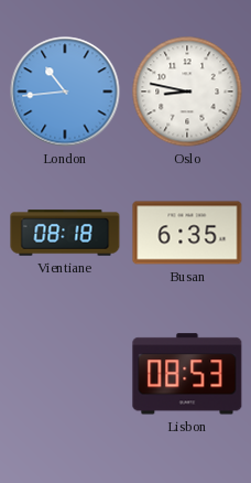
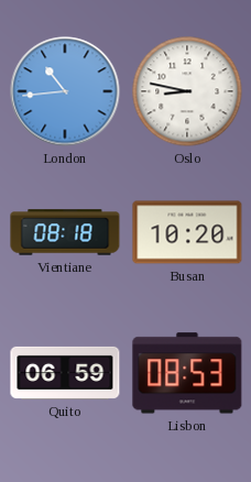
Busan: 6:35 -> 10:20
Quito: none -> 06:59
